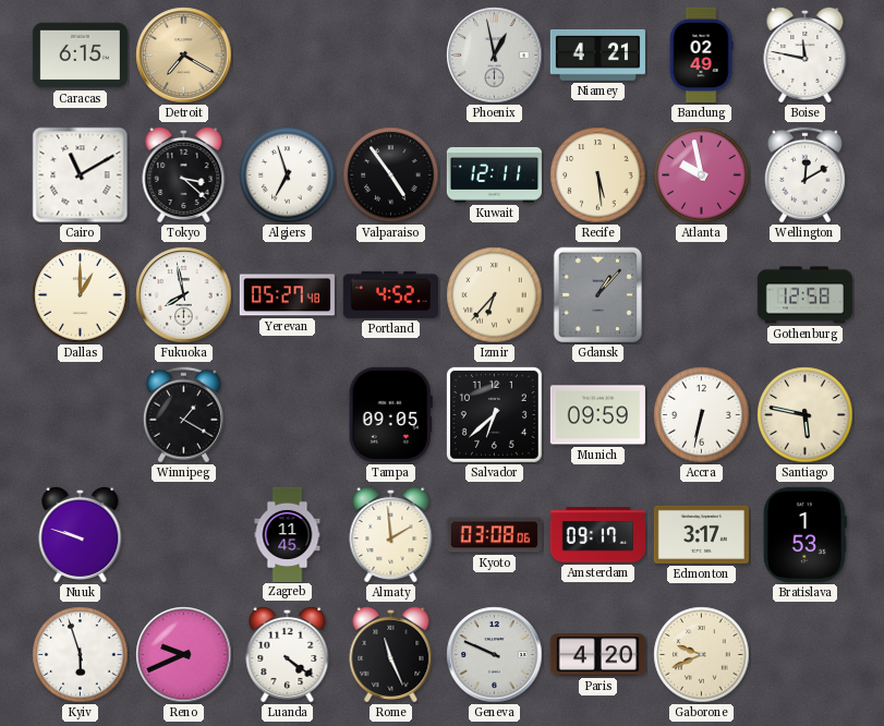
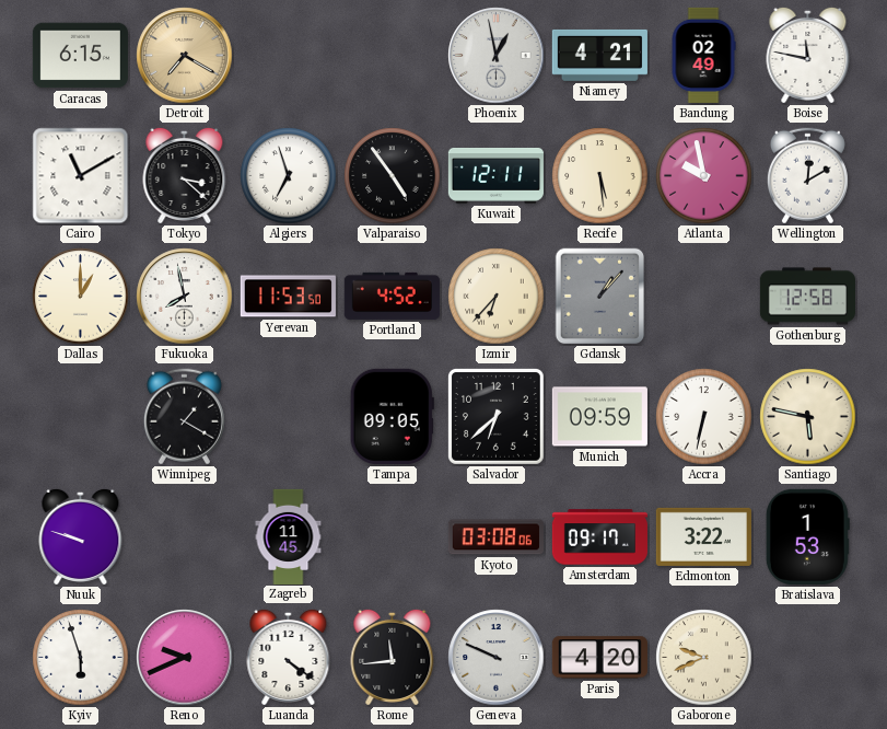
Yerevan: 05:27 -> 11:53
Almaty: 1:59 -> none
Edmonton: 3:17 -> 3:22
Rome: 11:26 -> 11:44
